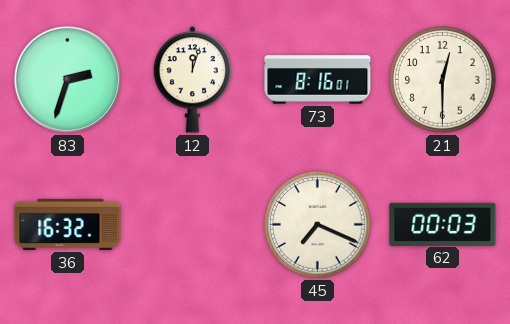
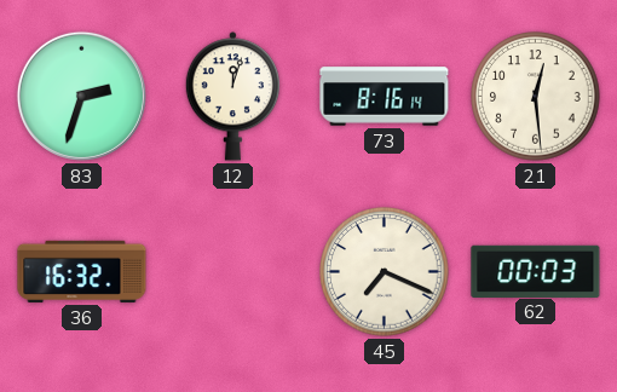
73: 8:16:01 -> 8:16:14
21: 12:30 -> 12:29
